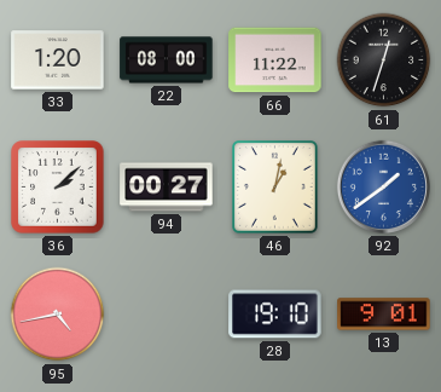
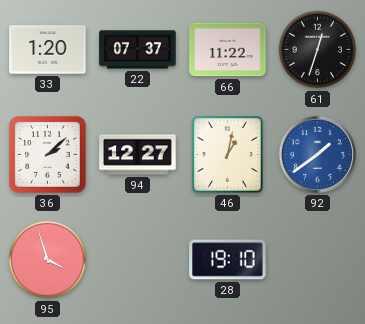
22: 08:00 -> 07:37
94: 00:27 -> 12:27
95: 4:43 -> 3:57
13: 9:01 -> none
